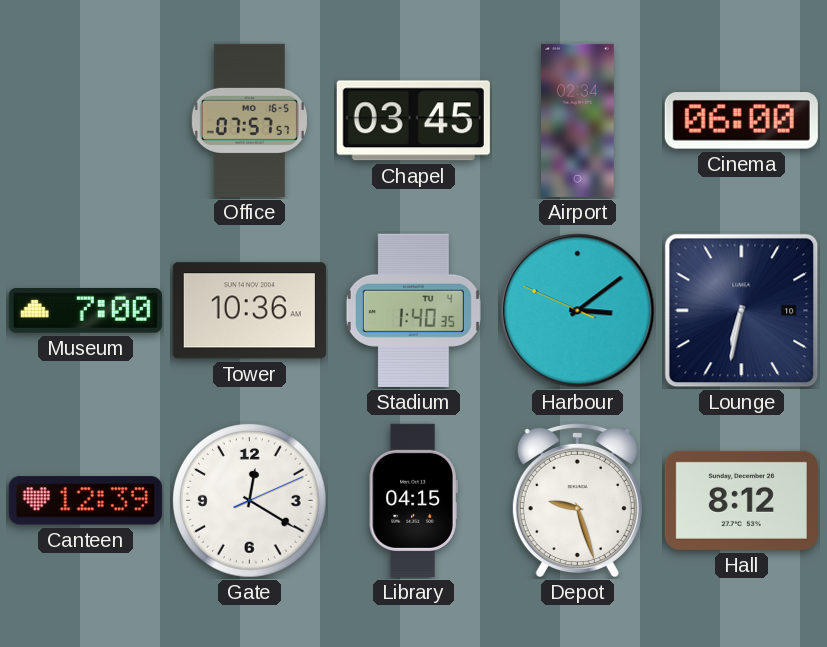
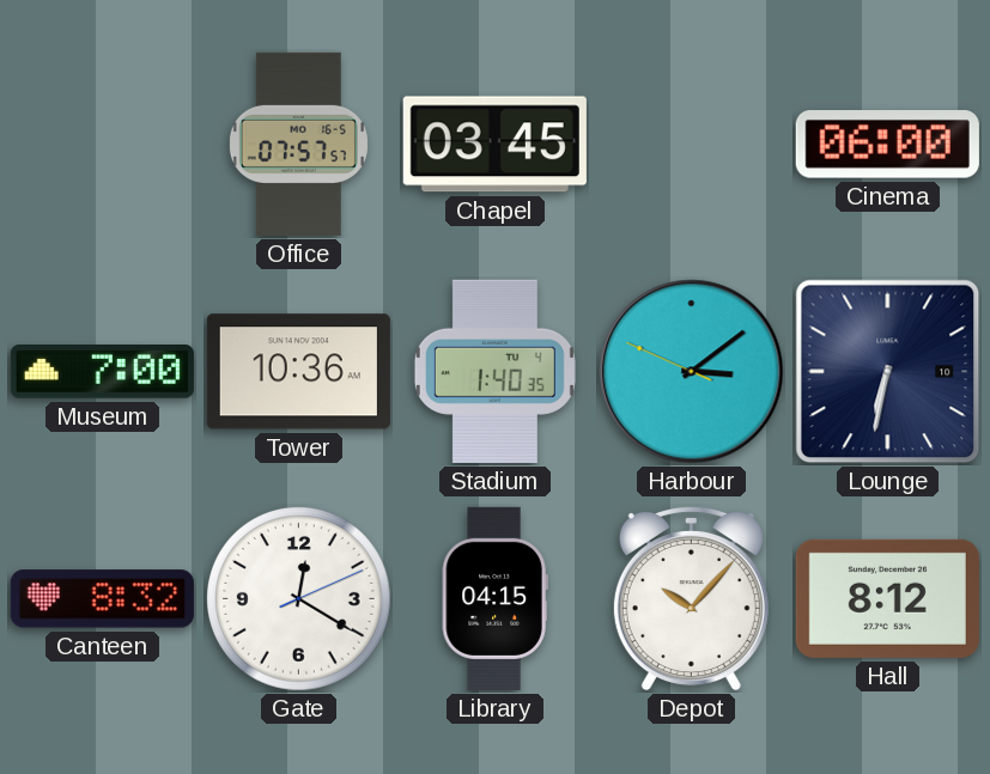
Airport: 02:34 -> none
Canteen: 12:39 -> 8:32
Depot: 9:27 -> 10:07
